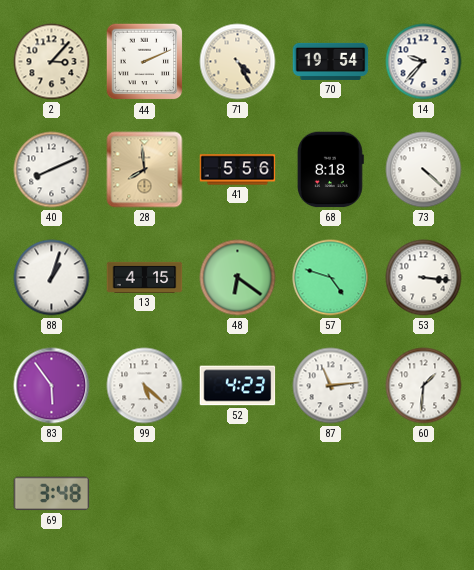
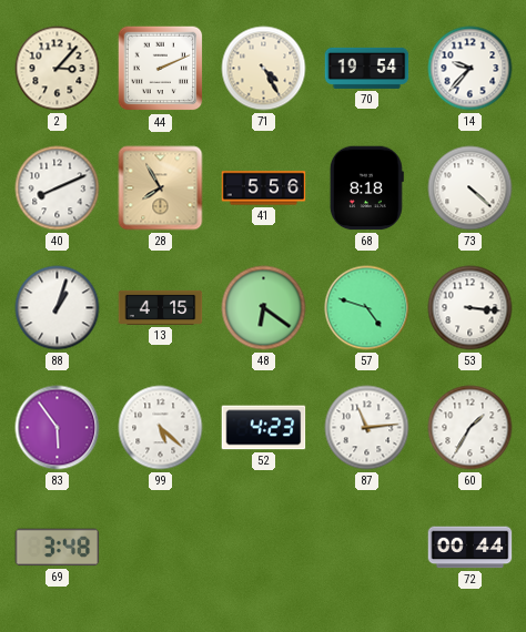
28: 7:59 -> 7:55
60: 1:31 -> 1:35
72: none -> 00:44
